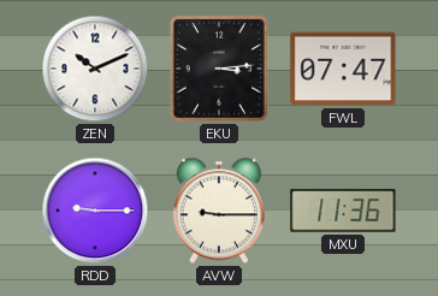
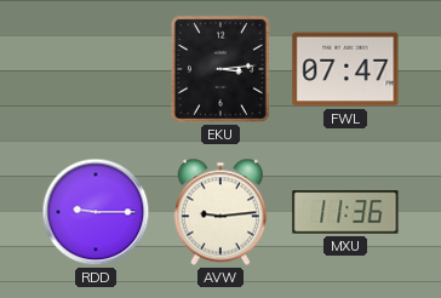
ZEN: 10:11 -> none
AVW: 9:15 -> 9:14
